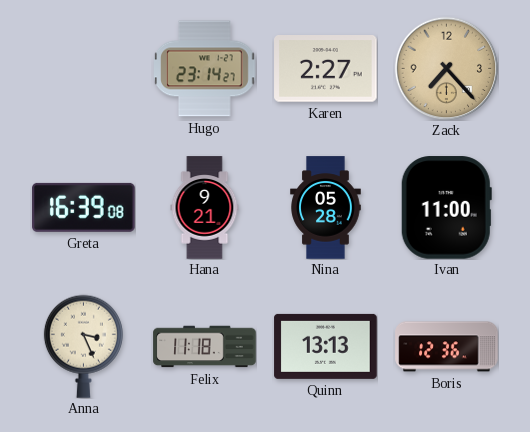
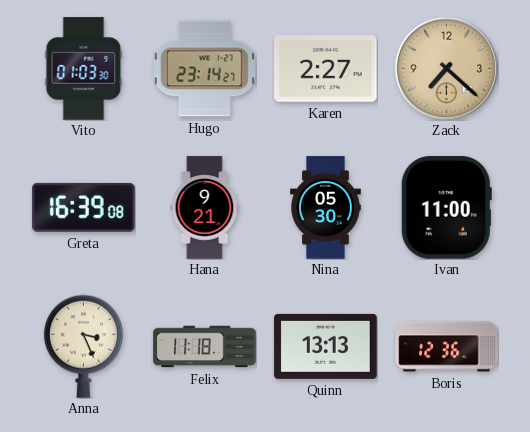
Vito: none -> 01:03
Zack: 7:23 -> 7:22
Nina: 05:28 -> 05:30
